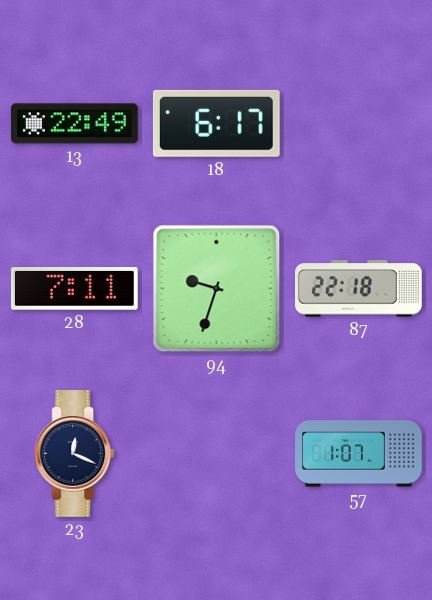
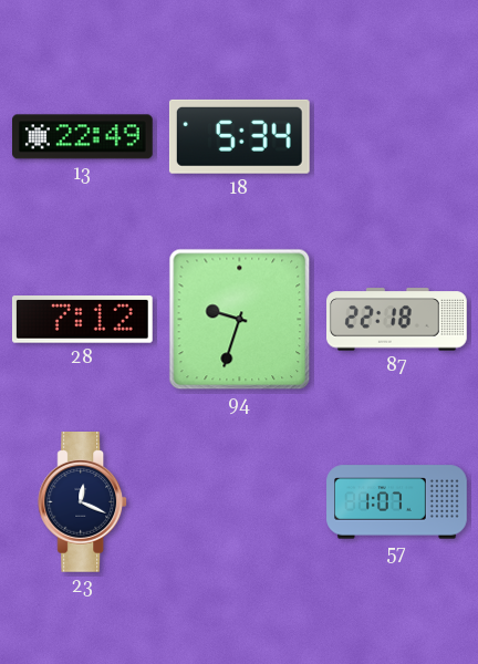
18: 6:17 -> 5:34
28: 7:11 -> 7:12
